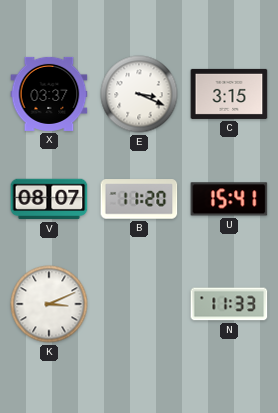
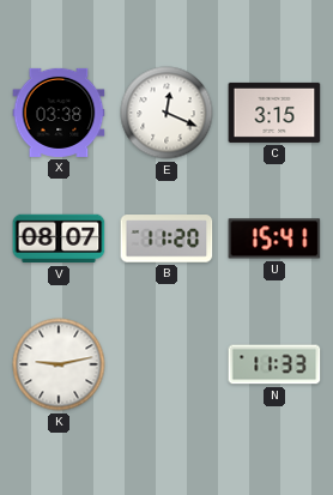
X: 03:37 -> 03:38
E: 3:19 -> 12:19
K: 3:11 -> 9:13
